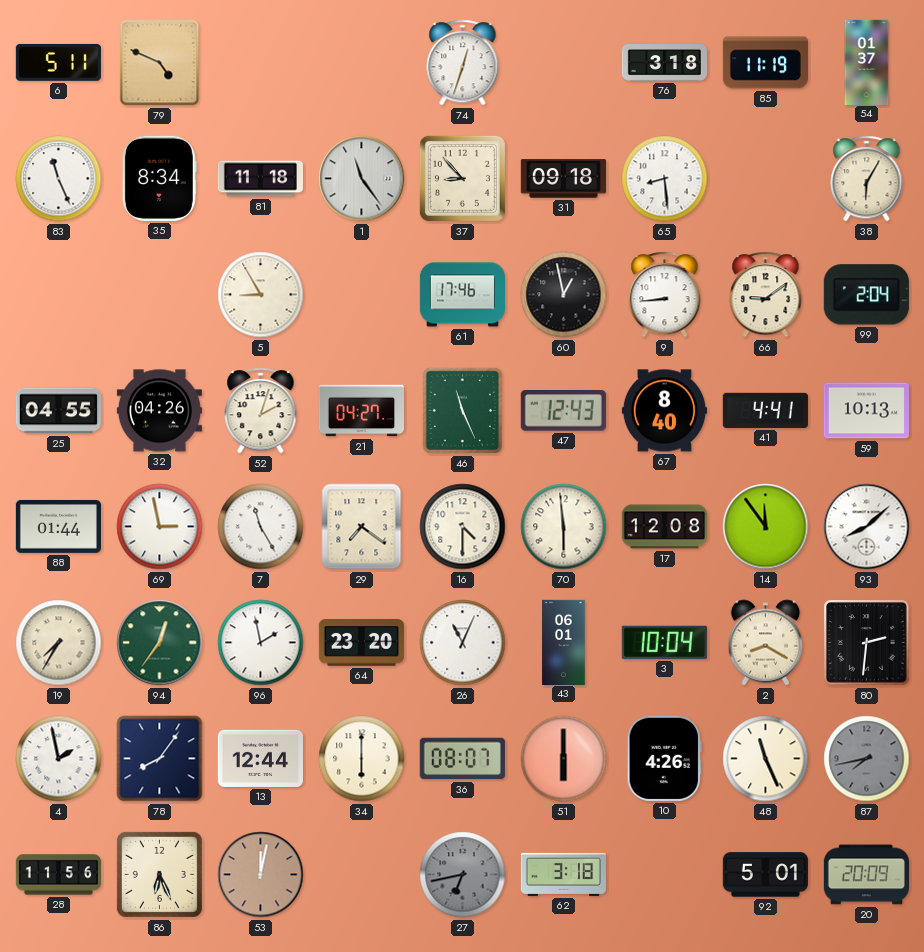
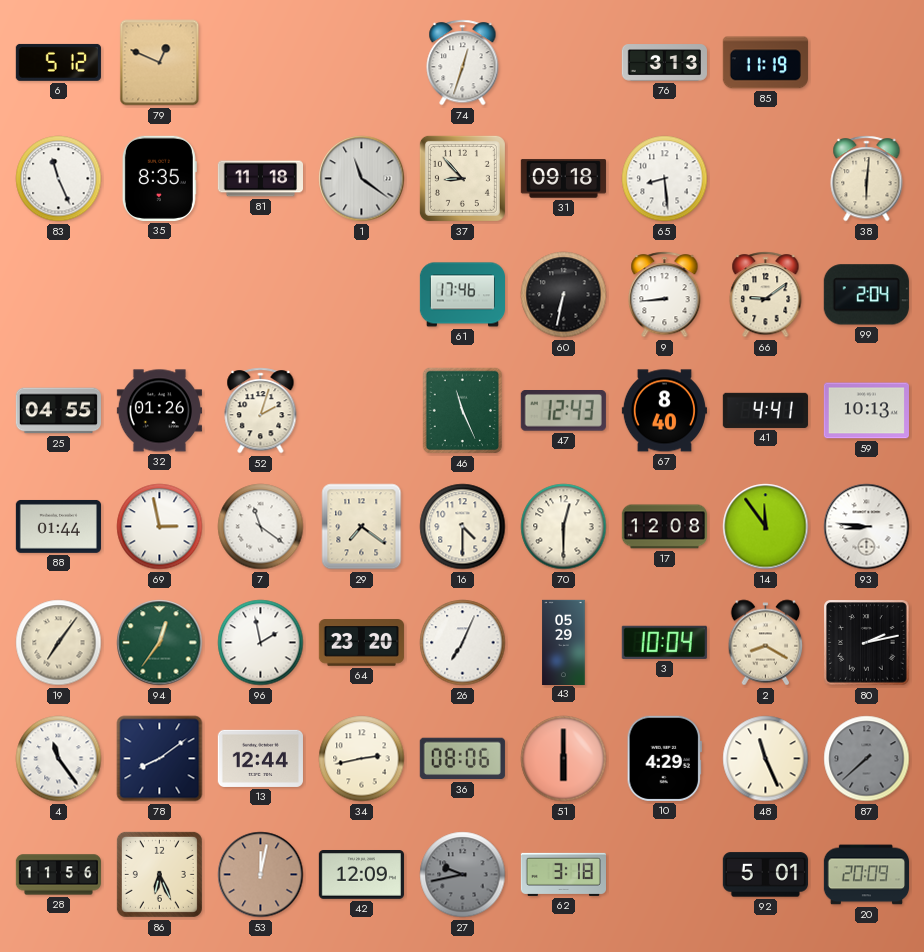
6: 5:11 -> 5:12
79: 4:49 -> 12:49
76: 3:18 -> 3:13
54: 01:37 -> none
35: 8:34 -> 8:35
1: 11:24 -> 11:21
38: 6:05 -> 6:01
5: 8:55 -> none
60: 12:58 -> 6:32
32: 04:26 -> 01:26
21: 04:27 -> none
7: 11:25 -> 11:21
70: 5:59 -> 12:30
93: 8:08 -> 8:46
19: 7:35 -> 7:06
26: 11:04 -> 7:04
43: 06:01 -> 05:29
80: 2:31 -> 2:13
4: 1:58 -> 11:24
78: 8:06 -> 8:09
34: 6:00 -> 2:43
36: 08:07 -> 08:06
10: 4:26 -> 4:29
87: 7:43 -> 7:38
42: none -> 12:09
27: 6:43 -> 9:43
